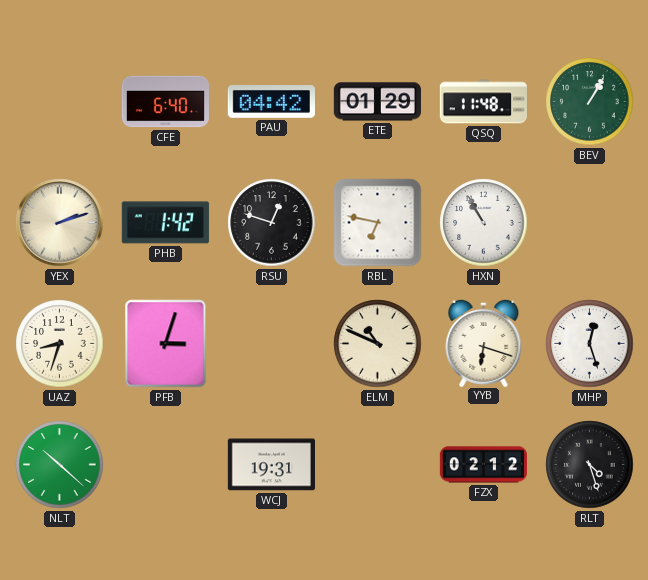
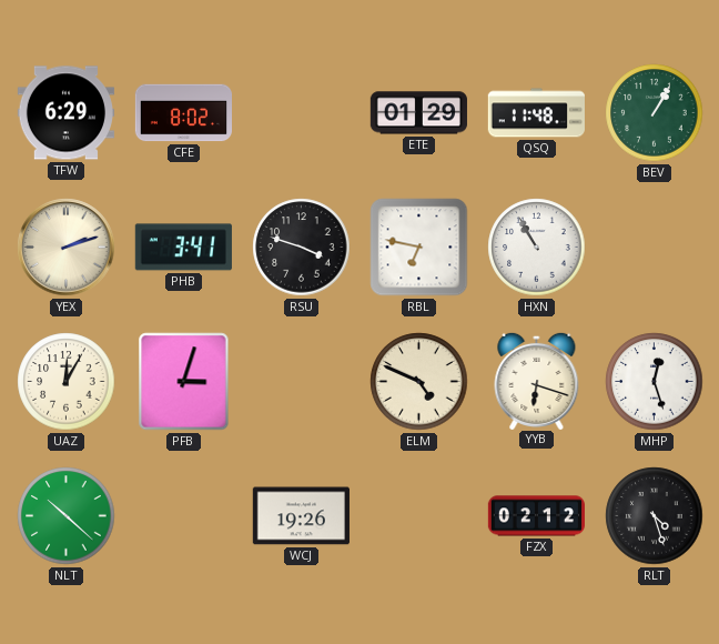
TFW: none -> 6:29
CFE: 6:40 -> 8:02
PAU: 04:42 -> none
PHB: 1:42 -> 3:41
RSU: 12:48 -> 3:48
UAZ: 8:33 -> 12:05
ELM: 10:49 -> 4:49
WCJ: 19:31 -> 19:26
